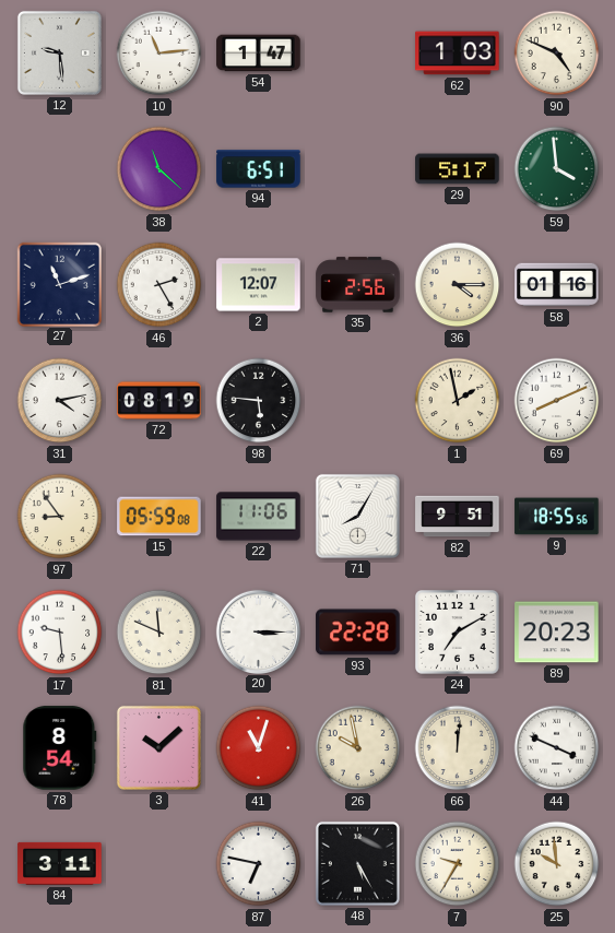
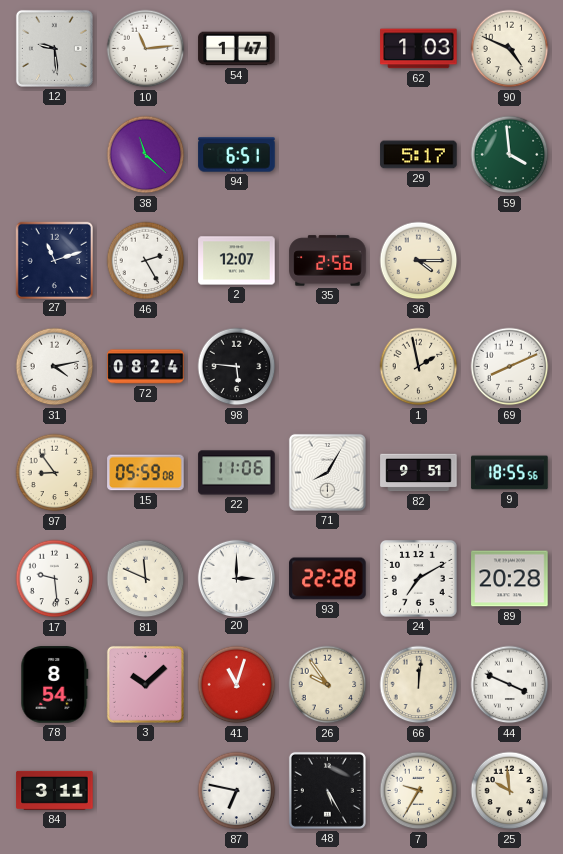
58: 01:16 -> none
72: 08:19 -> 08:24
20: 3:15 -> 3:00
89: 20:23 -> 20:28
26: 9:58 -> 9:54
